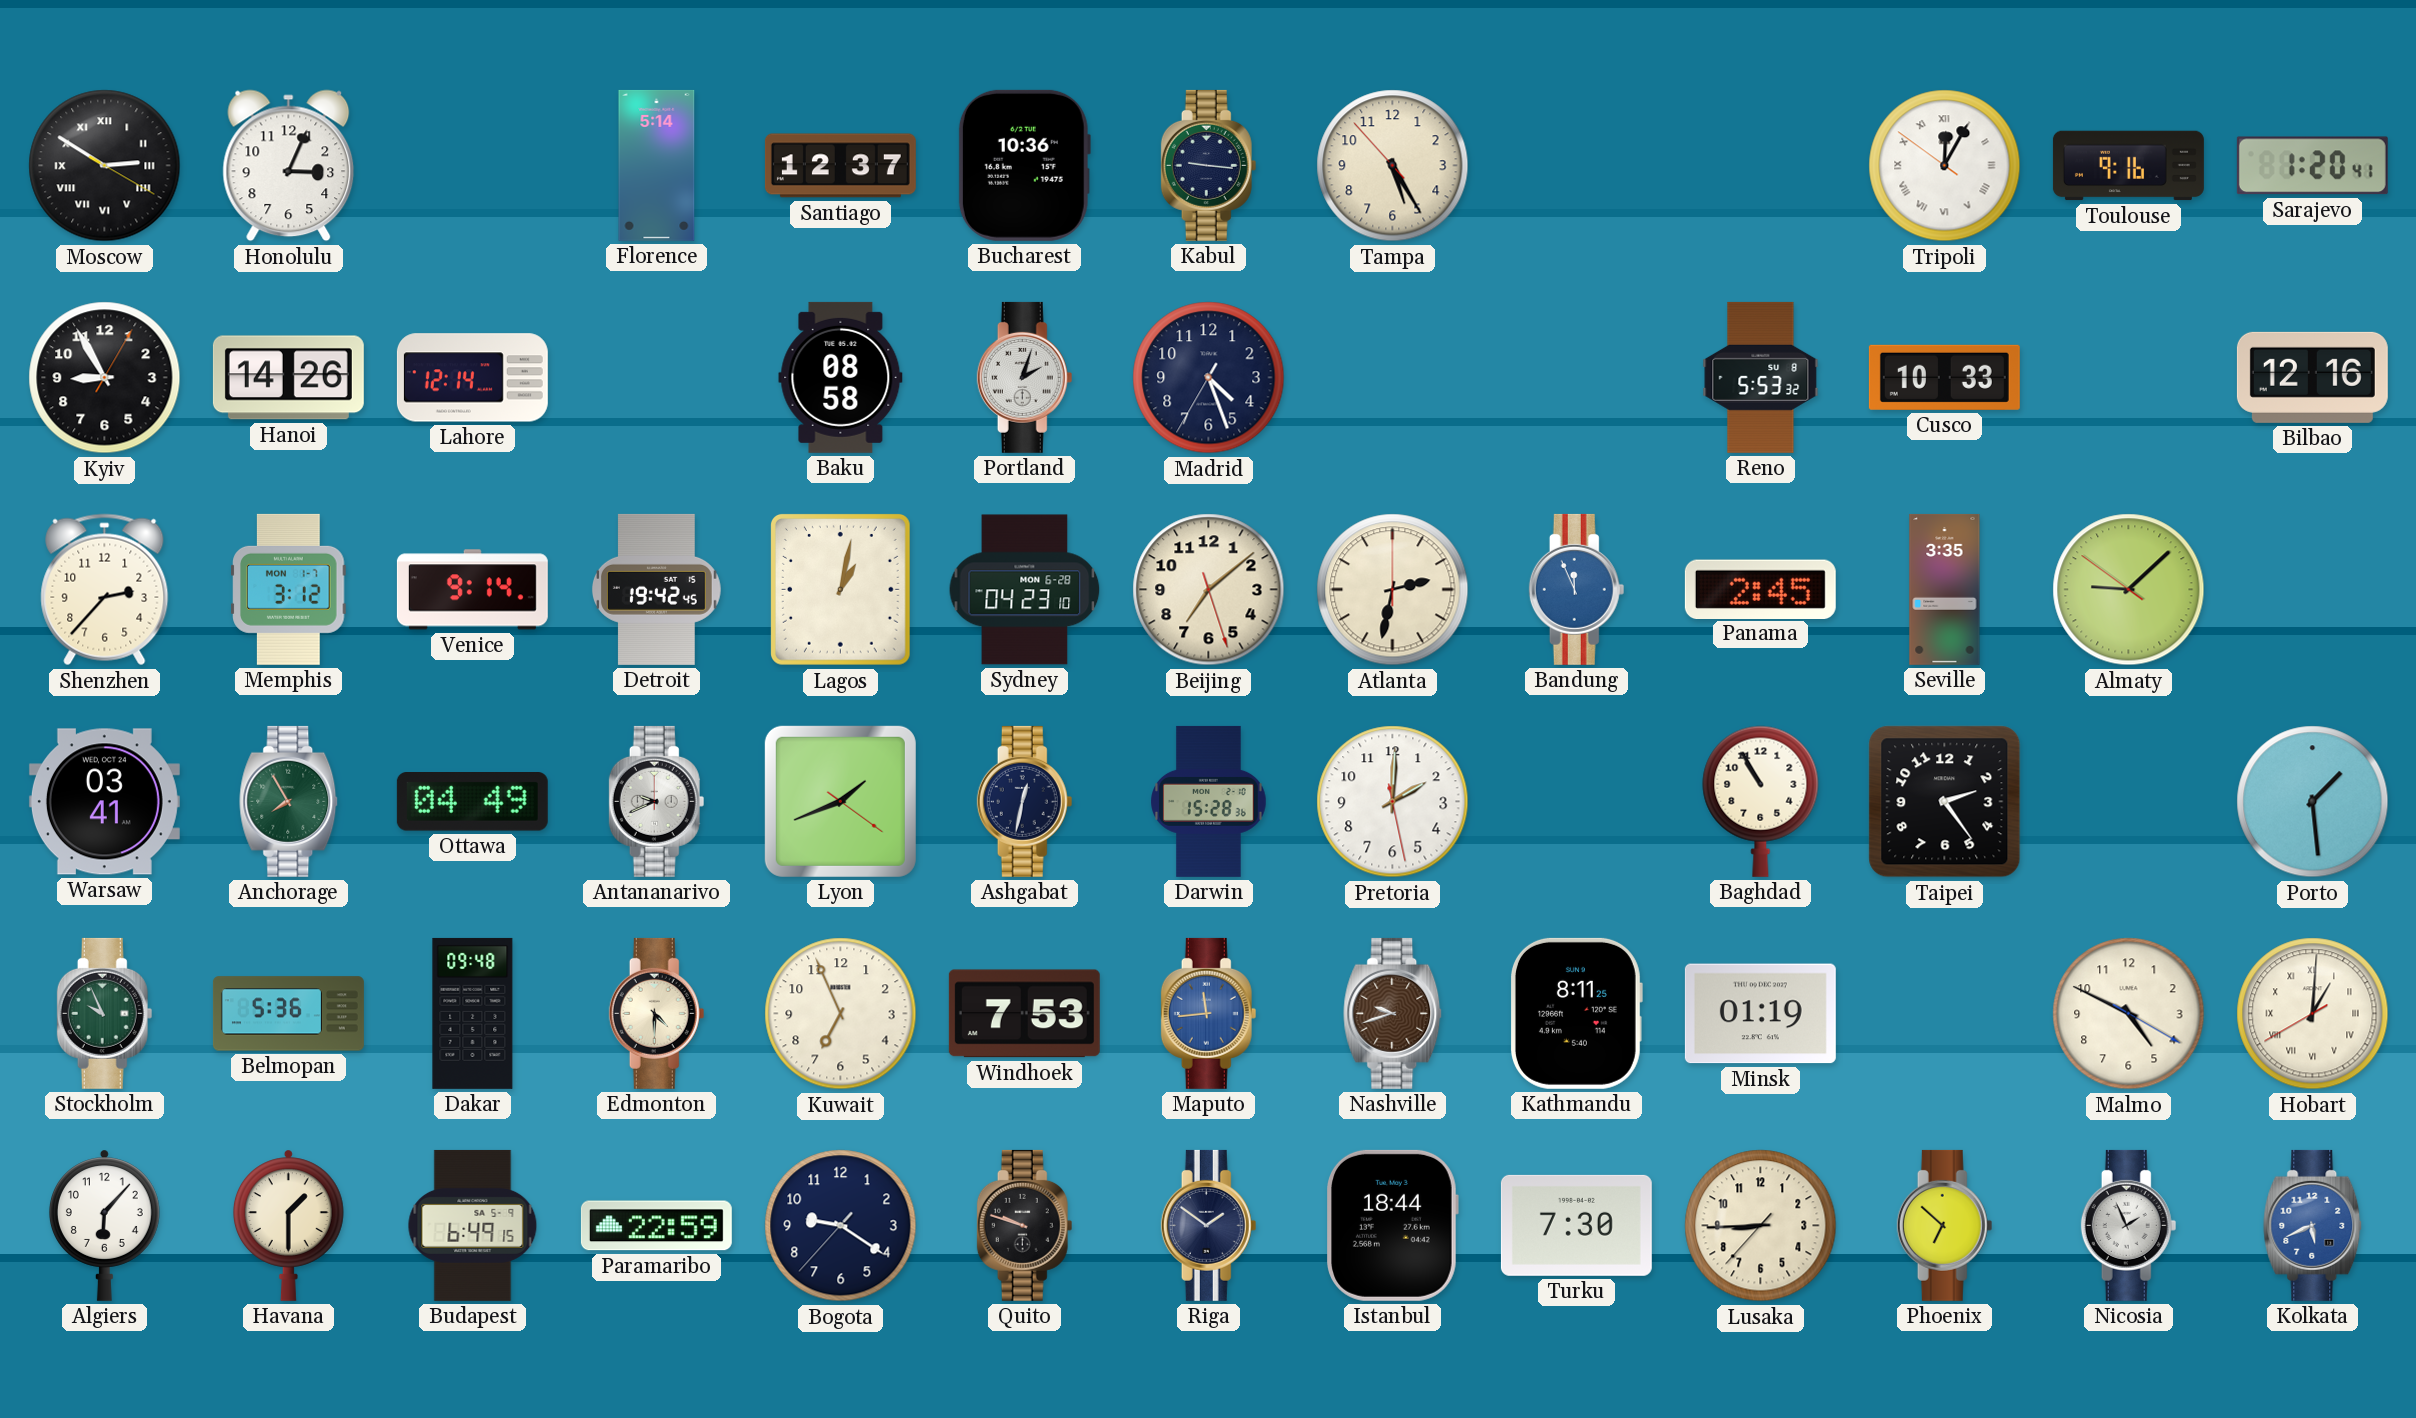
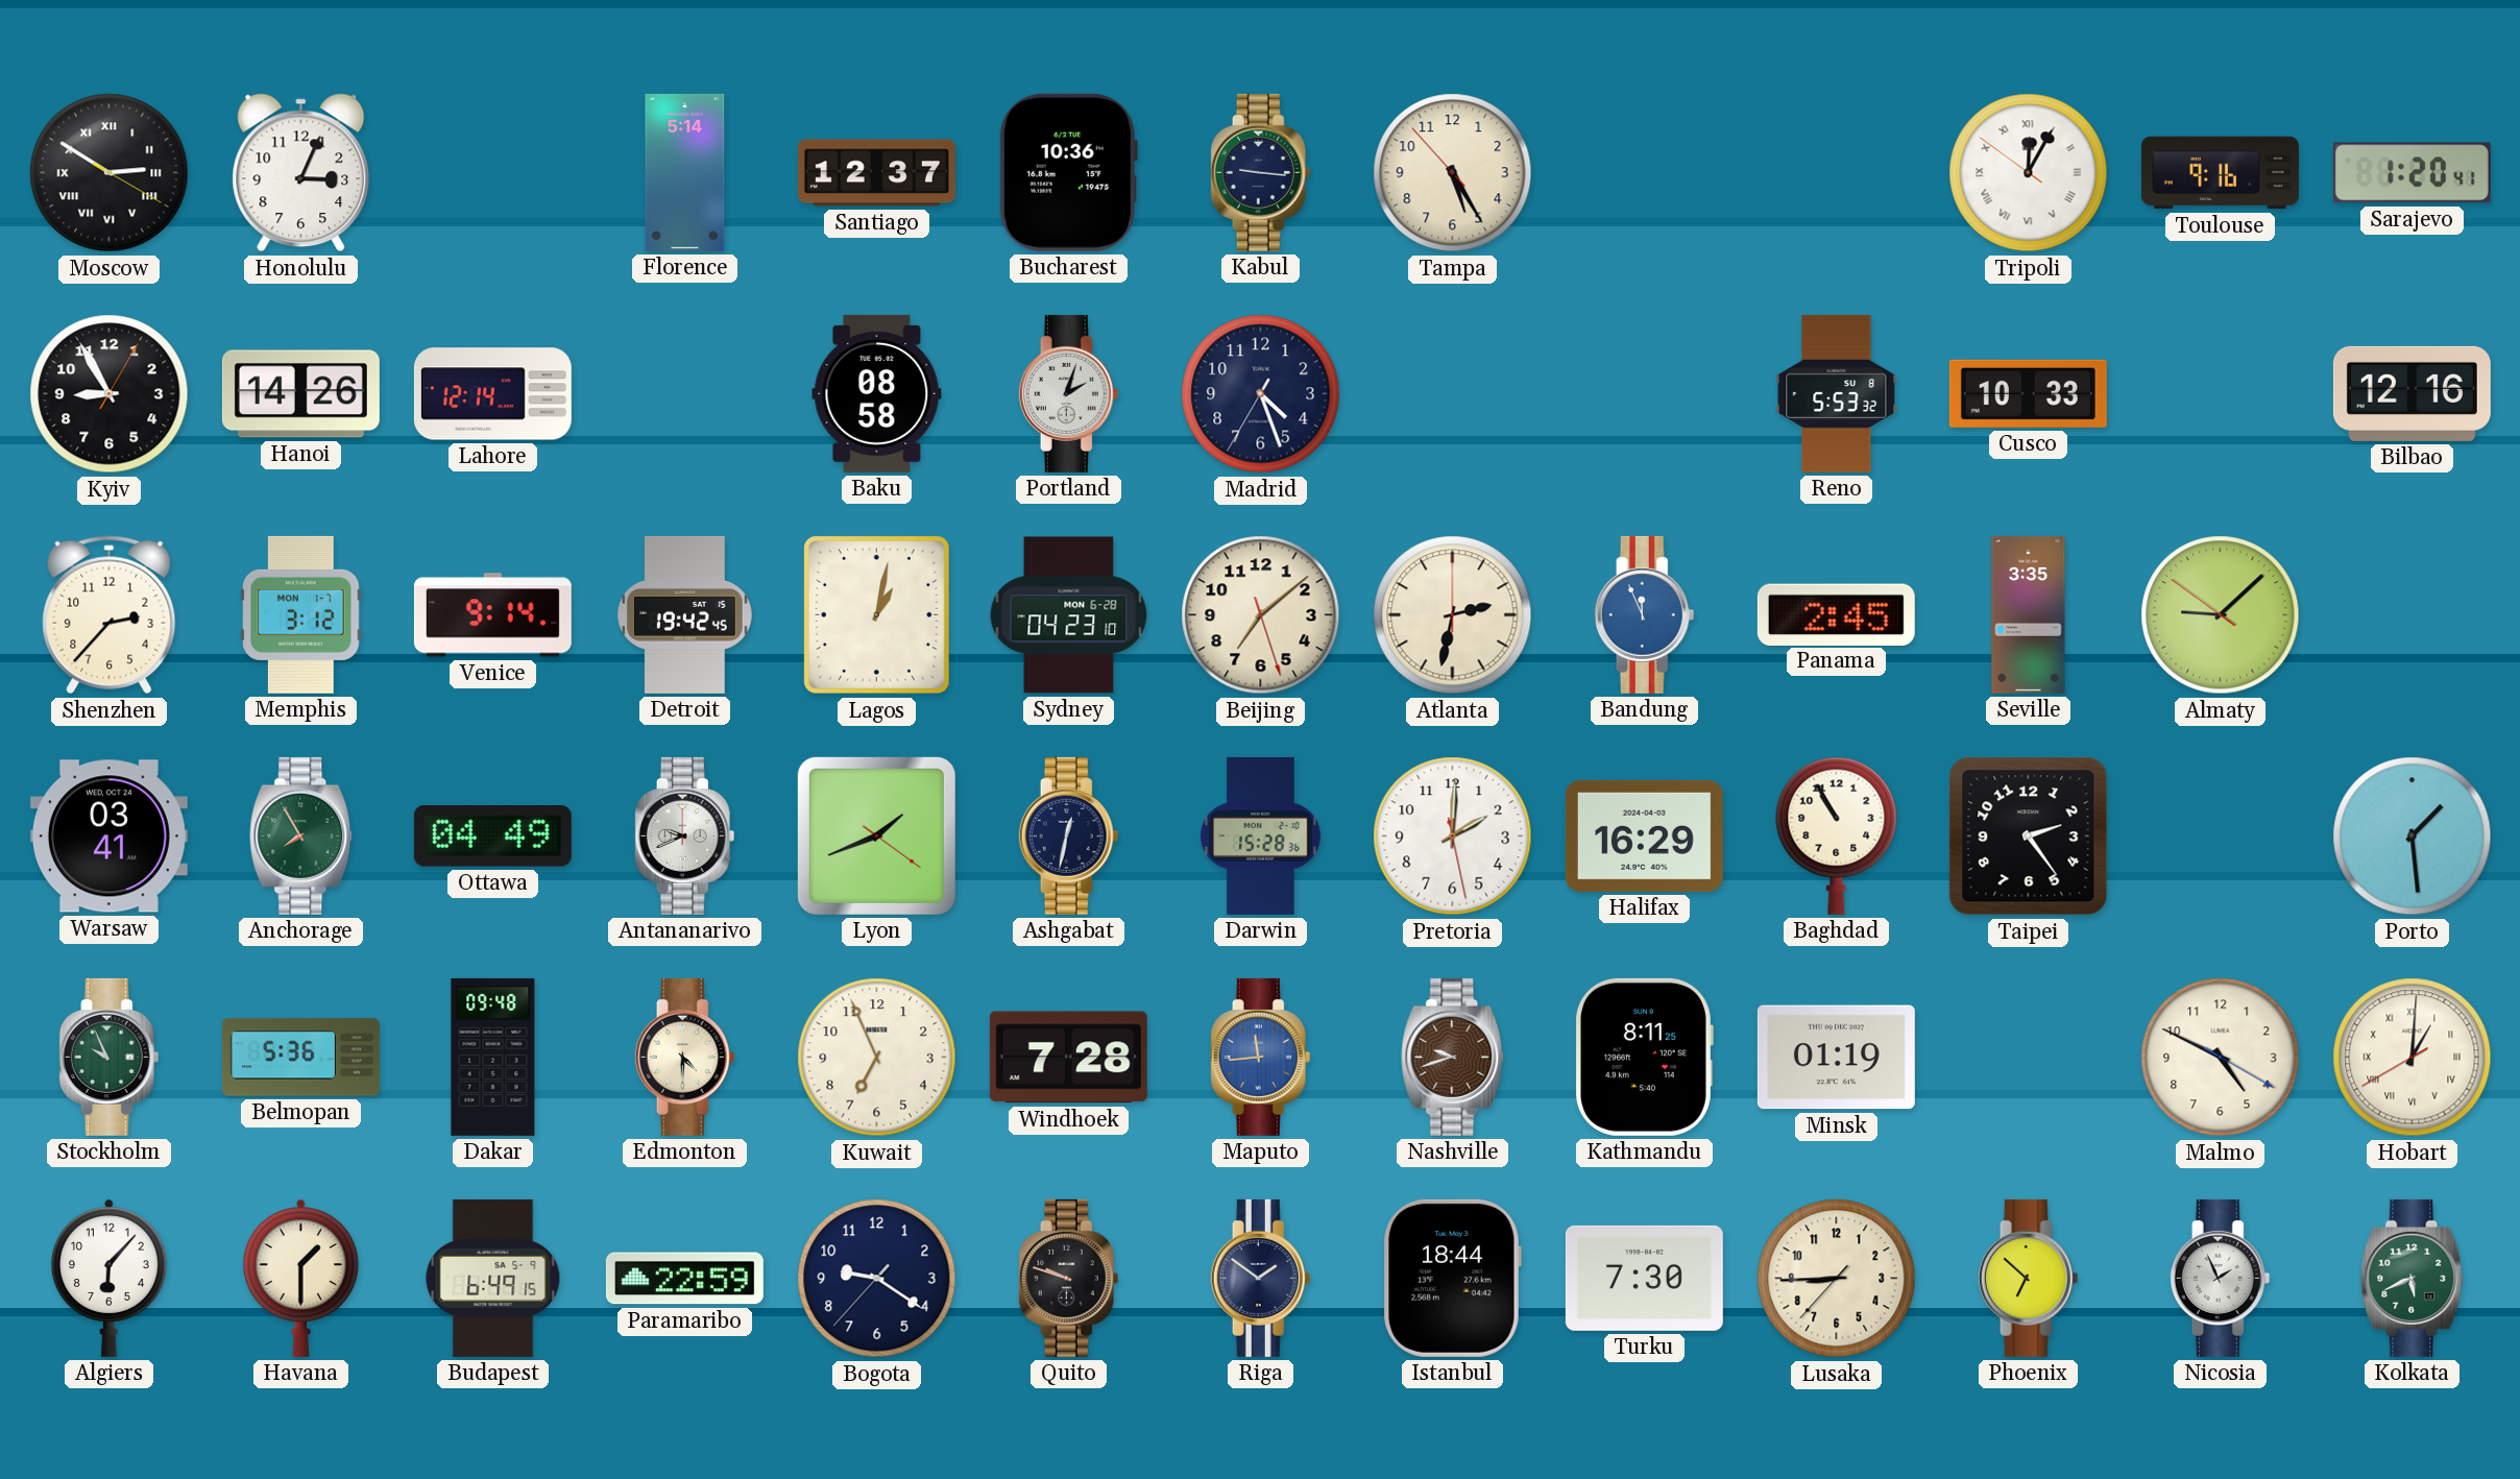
Halifax: none -> 16:29
Windhoek: 7:53 -> 7:28
Kolkata dial: blue -> green
